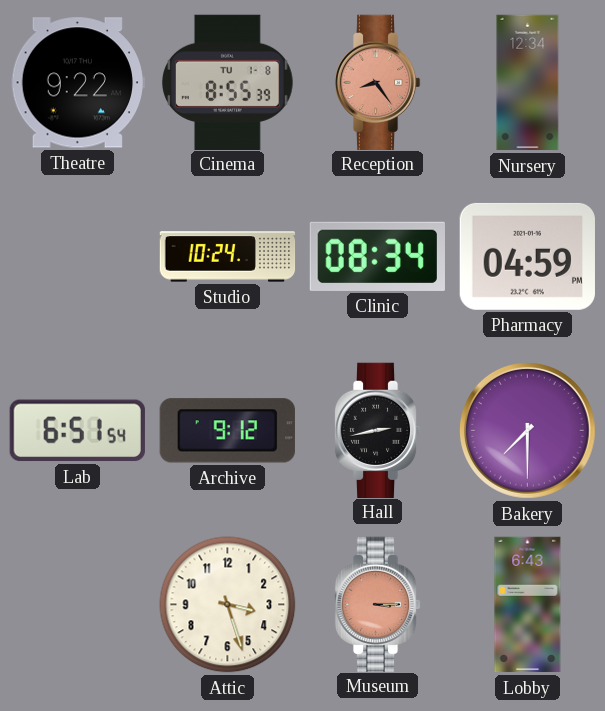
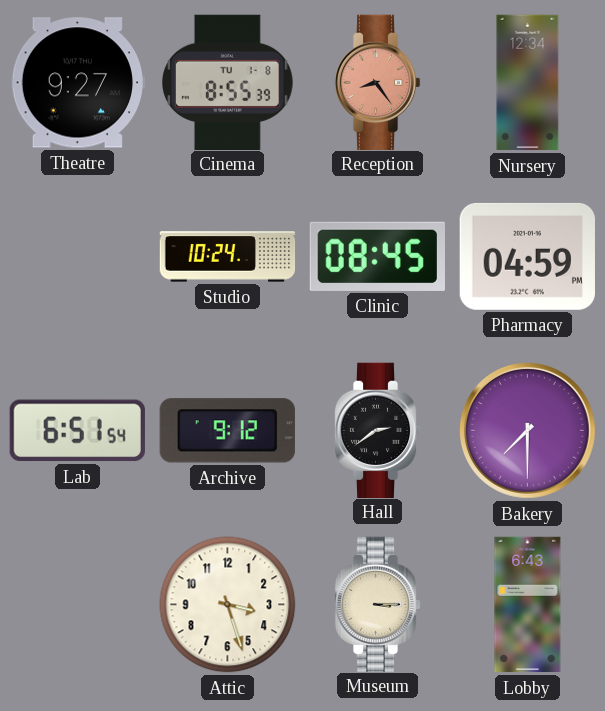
Theatre: 9:22 -> 9:27
Clinic: 08:34 -> 08:45
Hall: 2:43 -> 2:39
Museum dial: salmon -> cream
